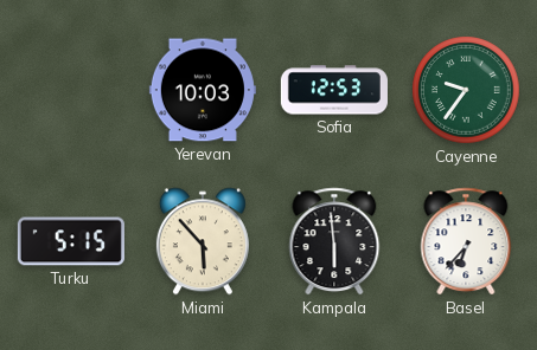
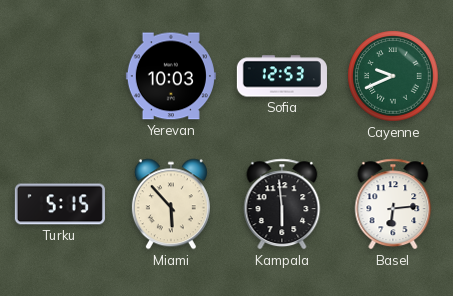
Cayenne: 9:36 -> 9:41
Basel: 6:37 -> 6:14
